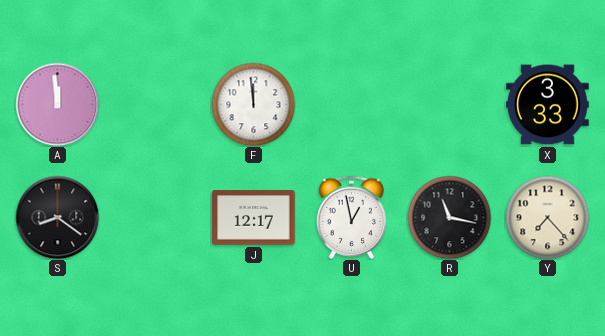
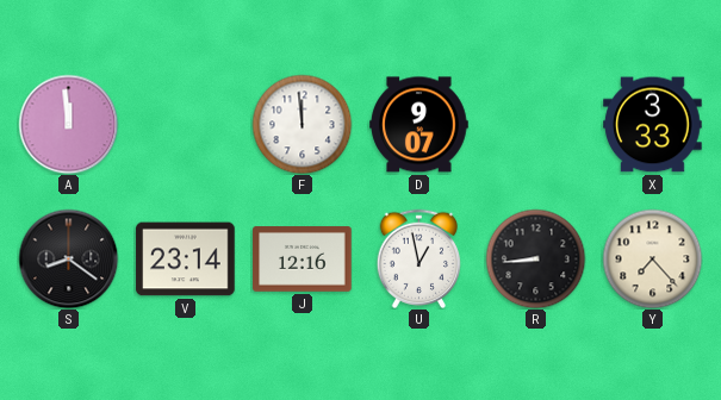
D: none -> 9:07
V: none -> 23:14
J: 12:17 -> 12:16
R: 11:17 -> 8:44
